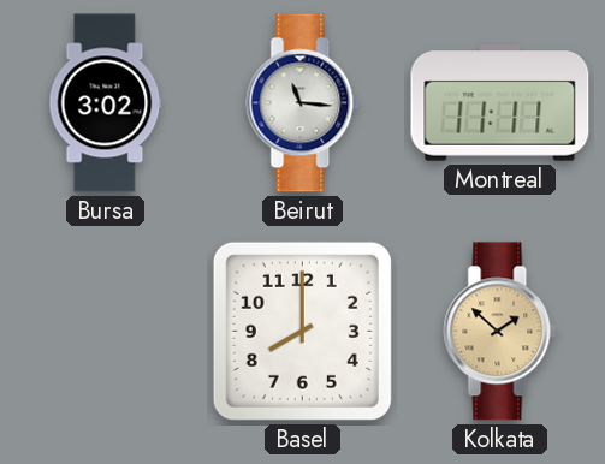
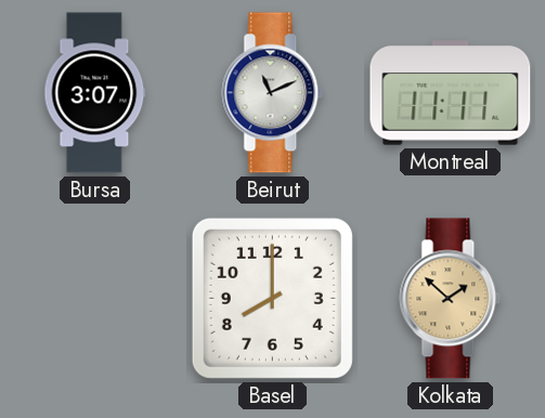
Bursa: 3:02 -> 3:07
Beirut: 11:16 -> 11:11
